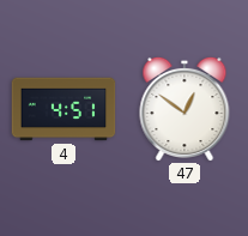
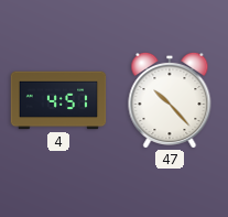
47: 12:51 -> 10:23
